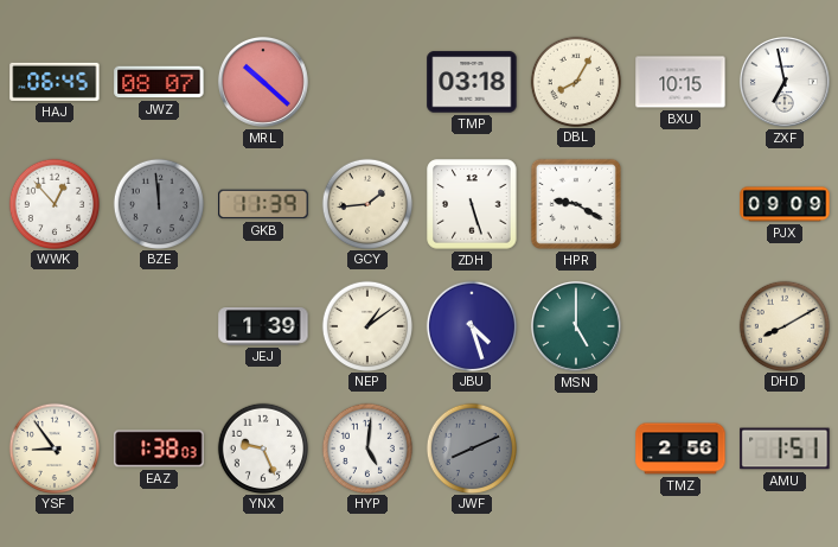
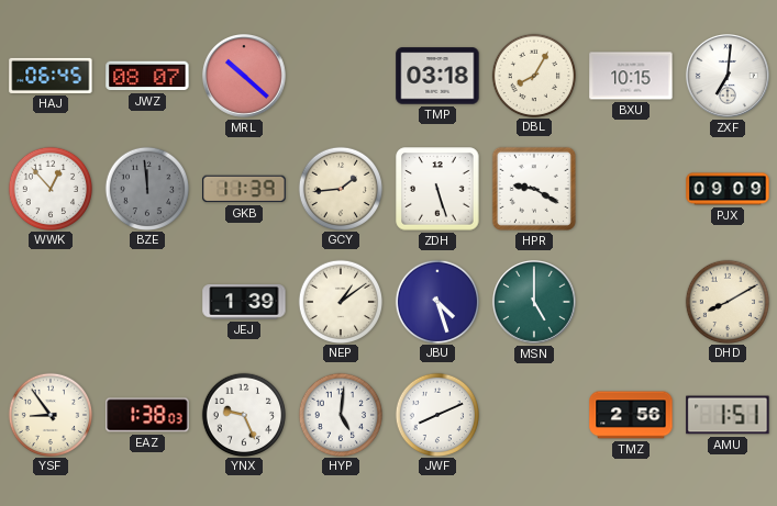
ZXF: 6:58 -> 7:01
JWF dial: grey -> white
